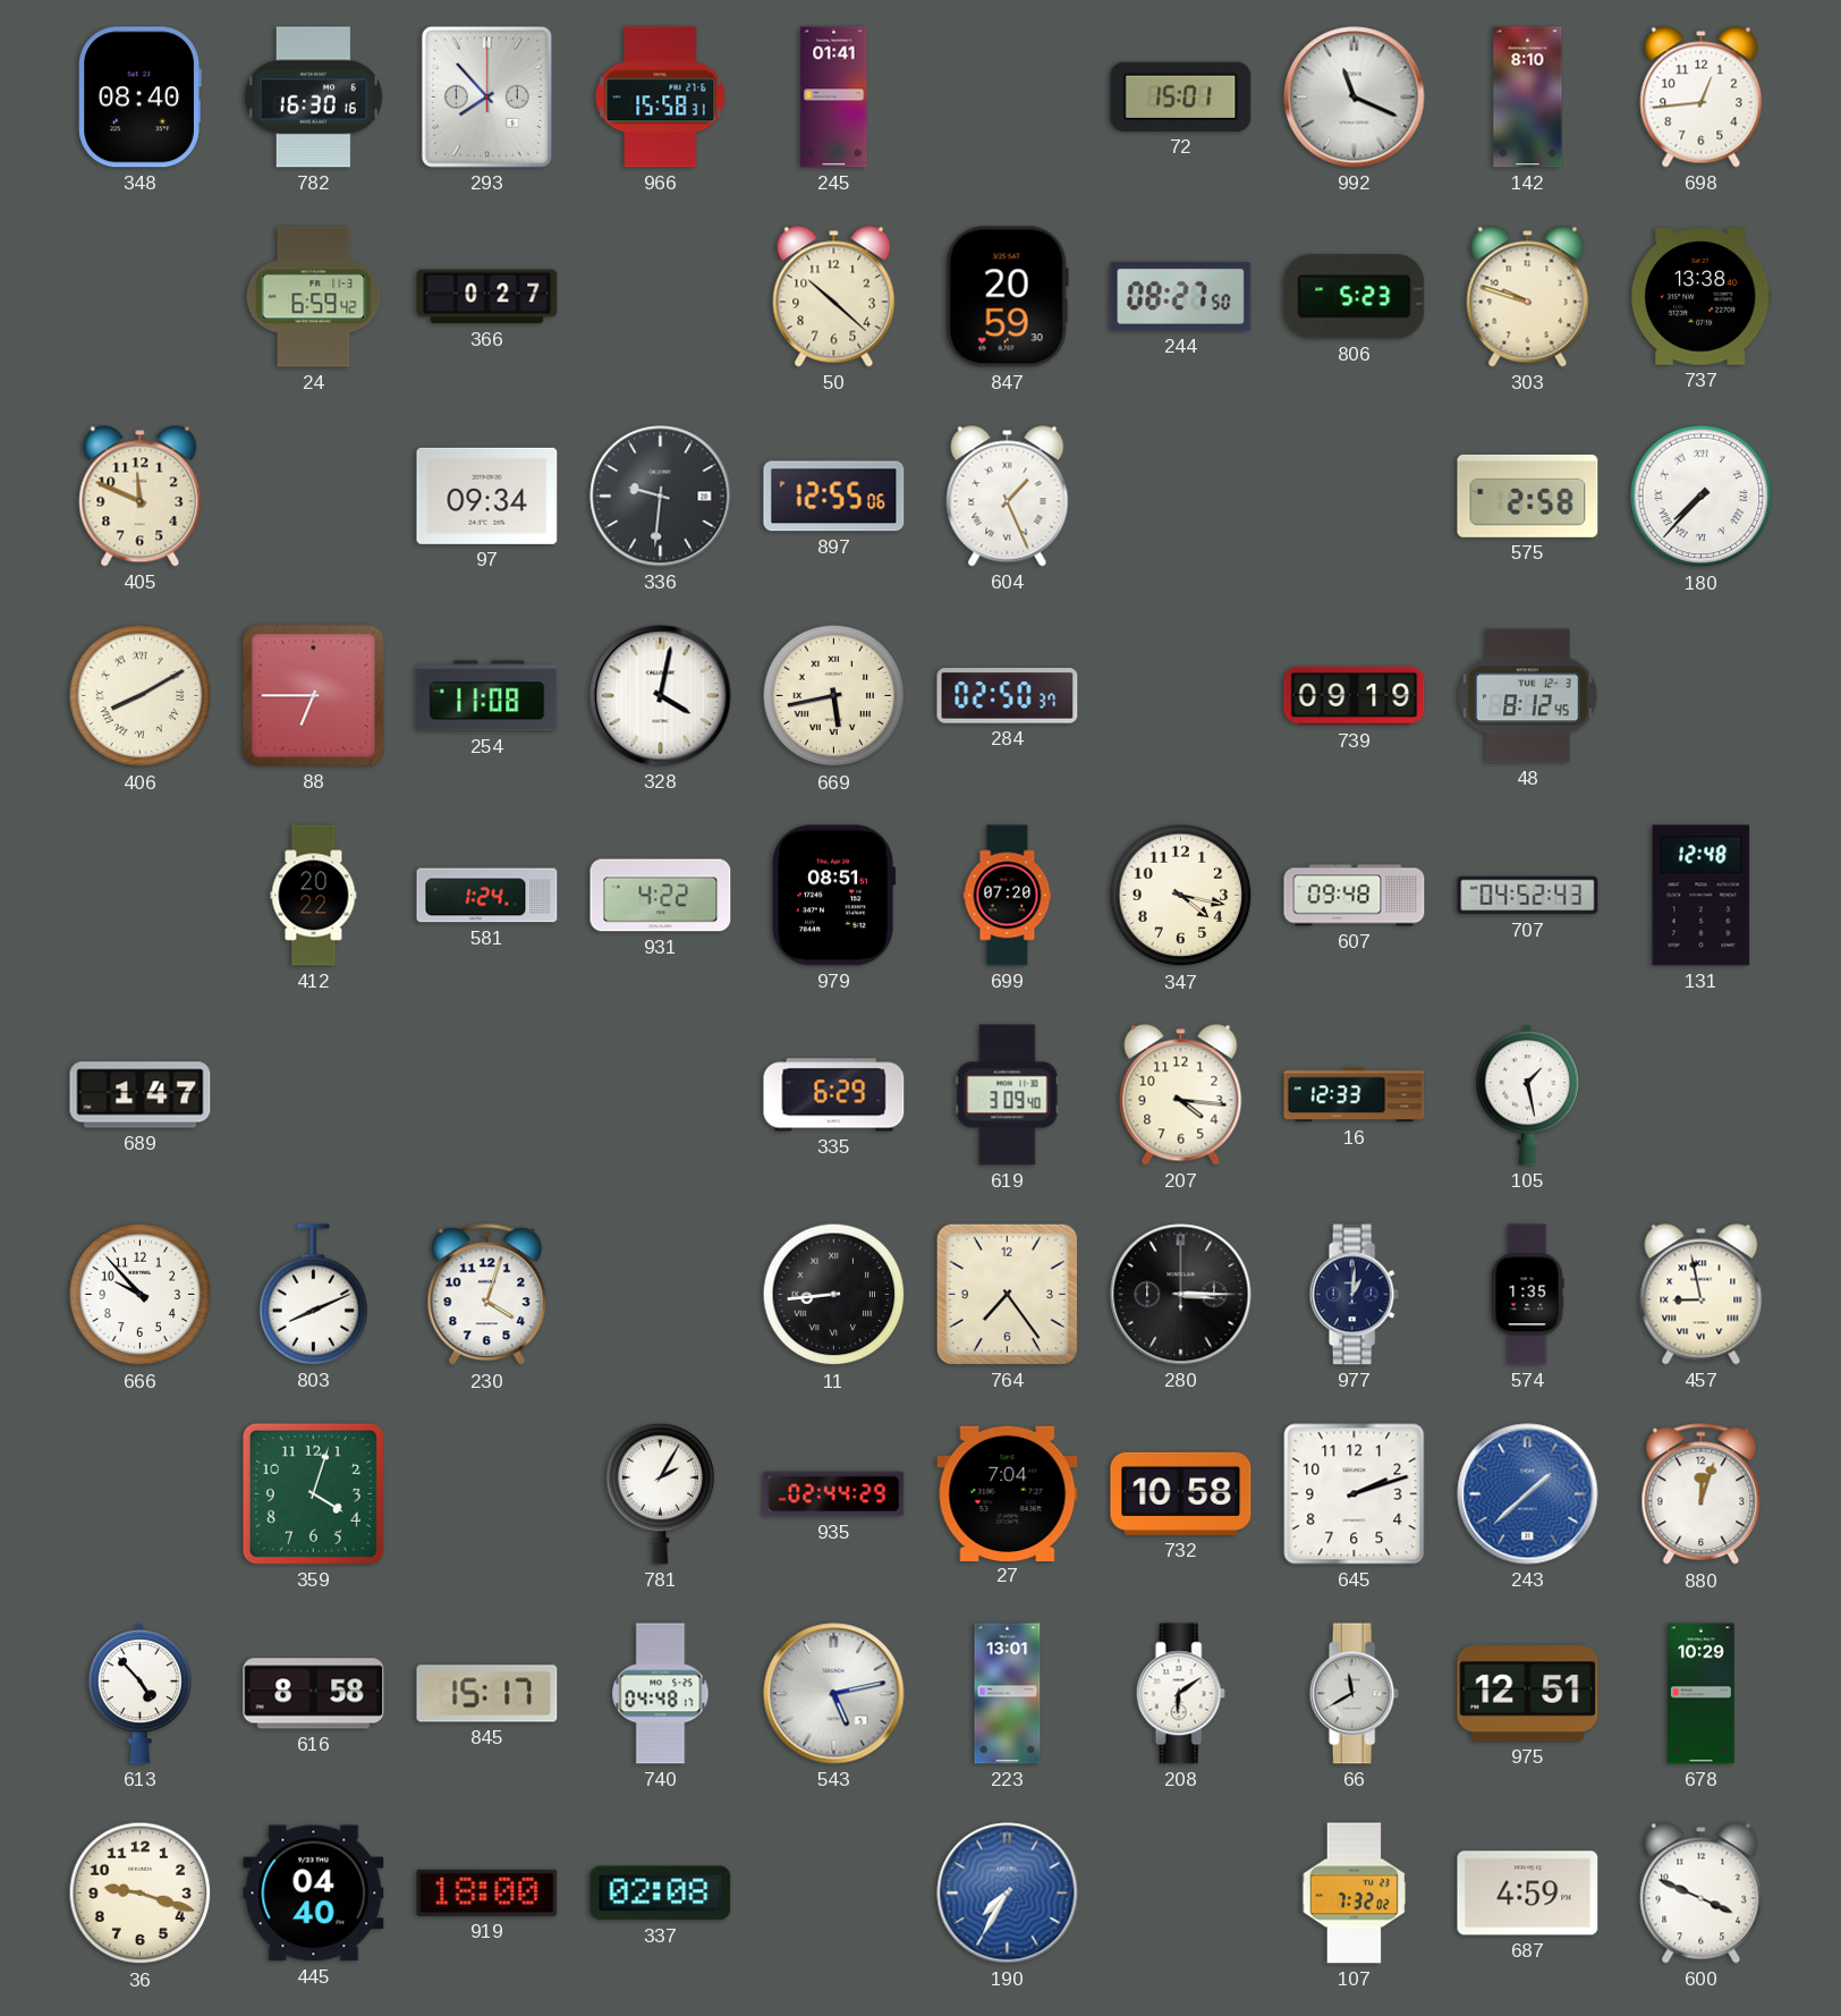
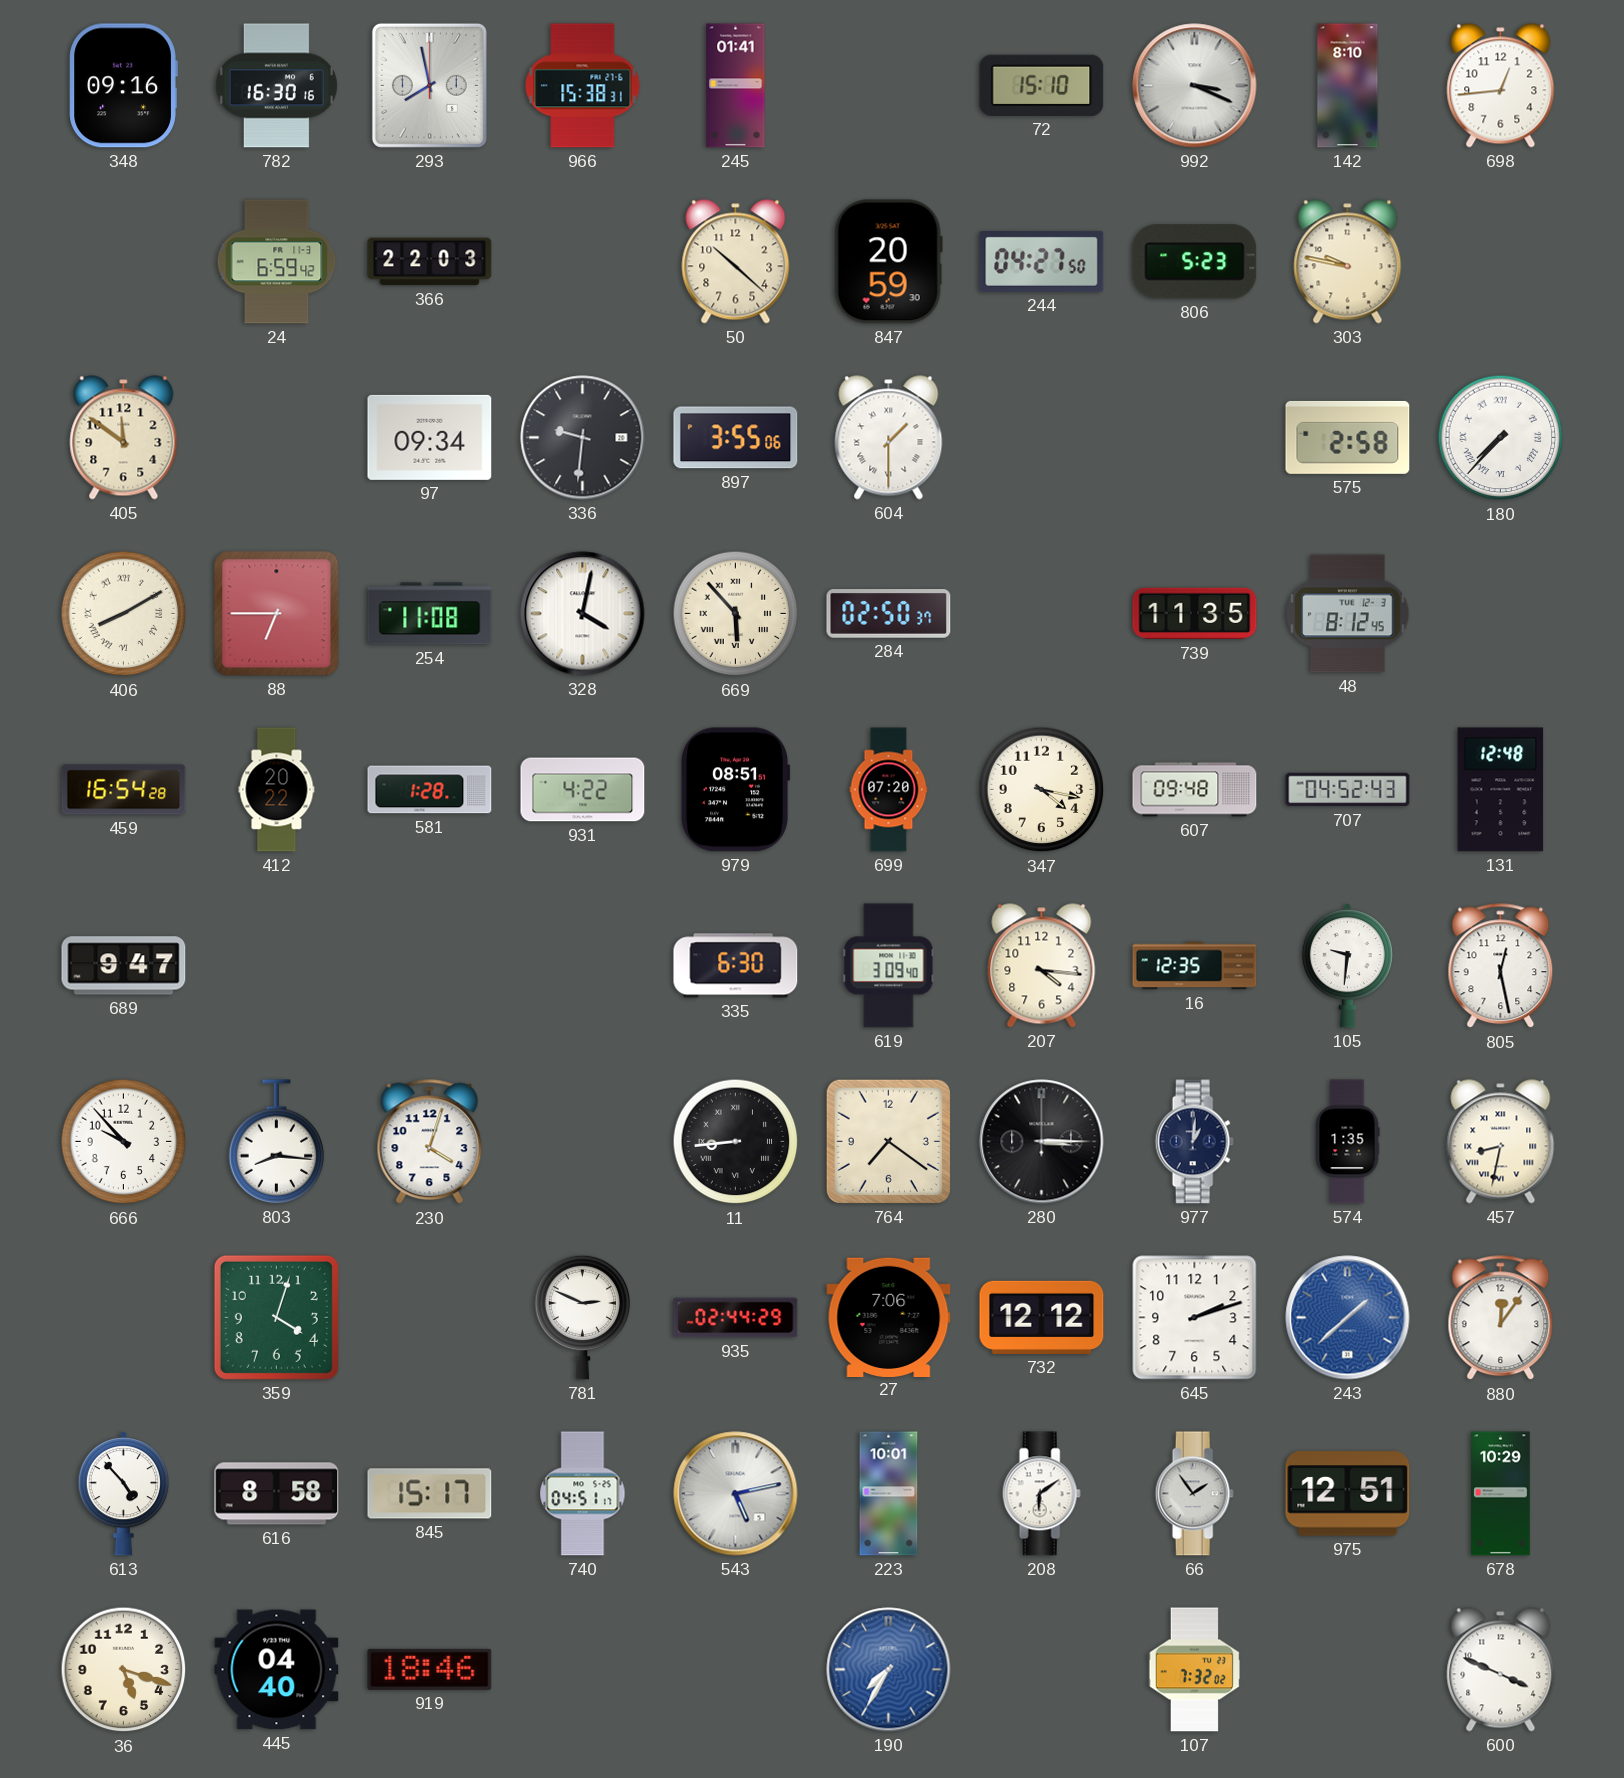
348: 08:40 -> 09:16
293: 7:53 -> 7:58
966: 15:58 -> 15:38
72: 15:01 -> 15:10
992: 11:19 -> 3:19
366: 0:27 -> 22:03
244: 08:27 -> 04:27
303: 9:48 -> 9:47
737: 13:38 -> none
405: 11:49 -> 11:51
897: 12:55 -> 3:55
604: 1:26 -> 1:30
669: 5:43 -> 5:53
739: 09:19 -> 11:35
459: none -> 16:54
581: 1:24 -> 1:28
689: 1:47 -> 9:47
335: 6:29 -> 6:30
16: 12:33 -> 12:35
105: 1:28 -> 9:31
805: none -> 12:28
803: 8:11 -> 8:16
764: 7:24 -> 7:21
457: 8:58 -> 8:32
781: 2:05 -> 2:49
27: 7:04 -> 7:06
732: 10:58 -> 12:12
880: 12:03 -> 12:06
740: 04:48 -> 04:51
223: 13:01 -> 10:01
66: 11:40 -> 1:54
36: 9:18 -> 5:18
919: 18:00 -> 18:46
337: 02:08 -> none
687: 4:59 -> none
